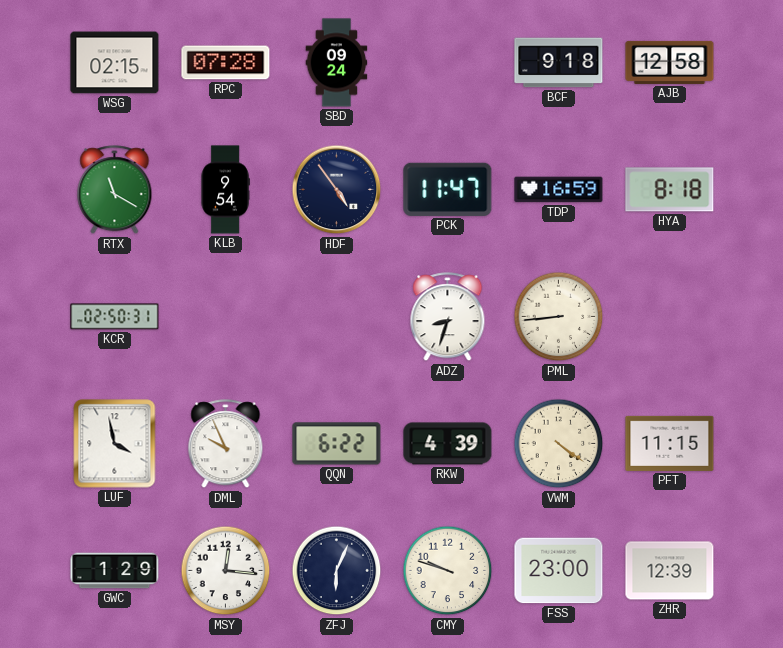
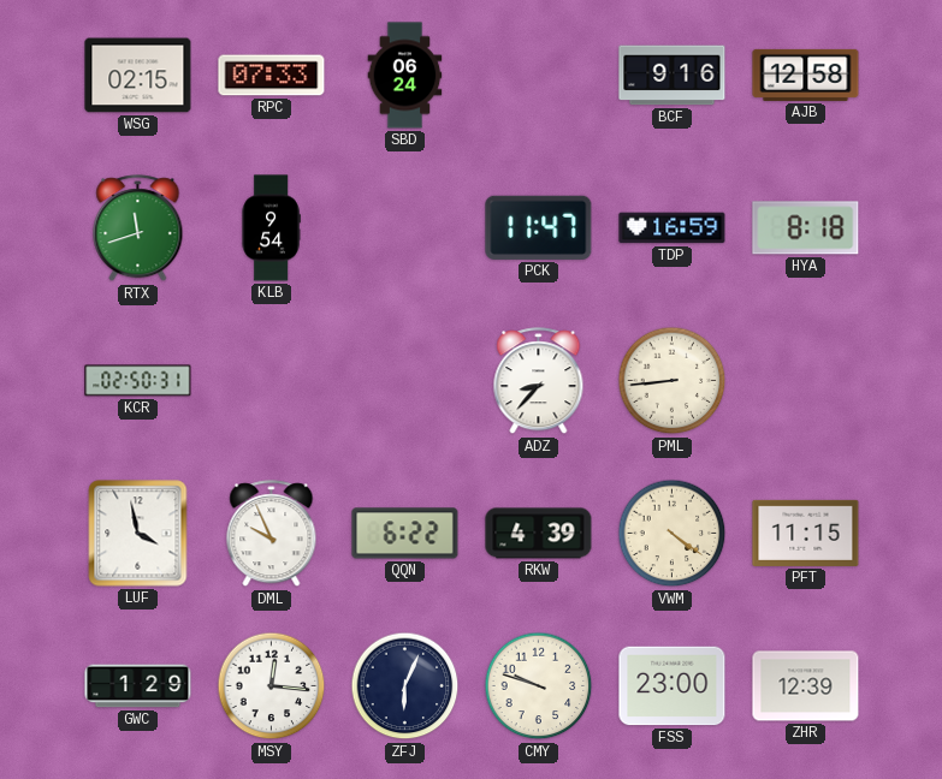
RPC: 07:28 -> 07:33
SBD: 09:24 -> 06:24
BCF: 9:18 -> 9:16
RTX: 11:20 -> 11:42
HDF: 4:54 -> none
ADZ: 8:33 -> 8:37
